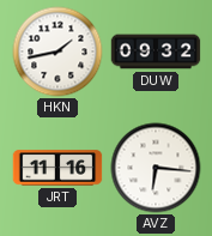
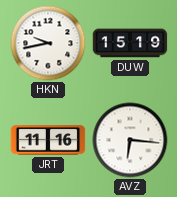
HKN: 1:43 -> 9:43
DUW: 09:32 -> 15:19
